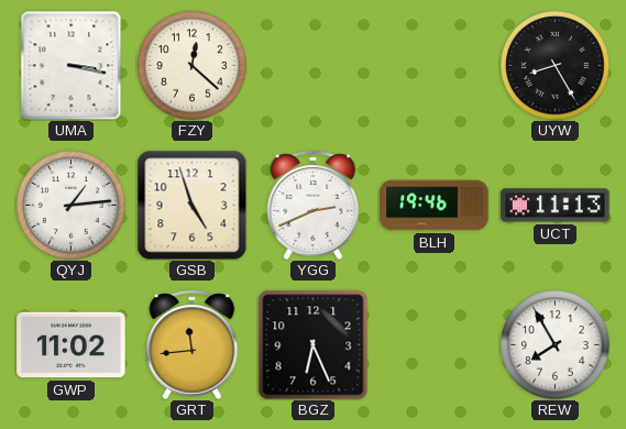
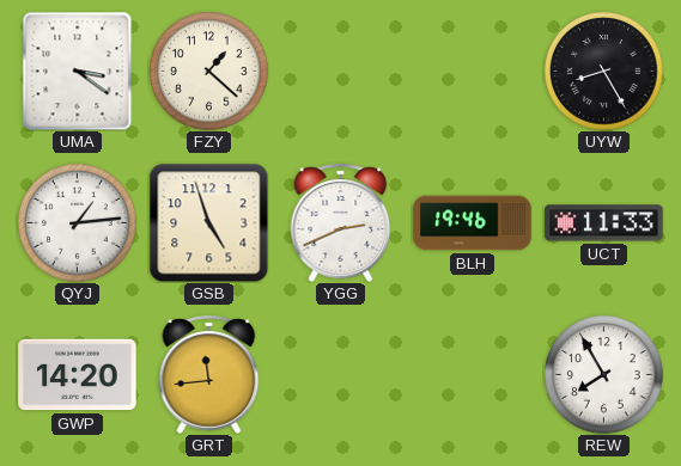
UMA: 3:17 -> 3:21
FZY: 12:22 -> 1:22
UCT: 11:13 -> 11:33
GWP: 11:02 -> 14:20
BGZ: 6:26 -> none
